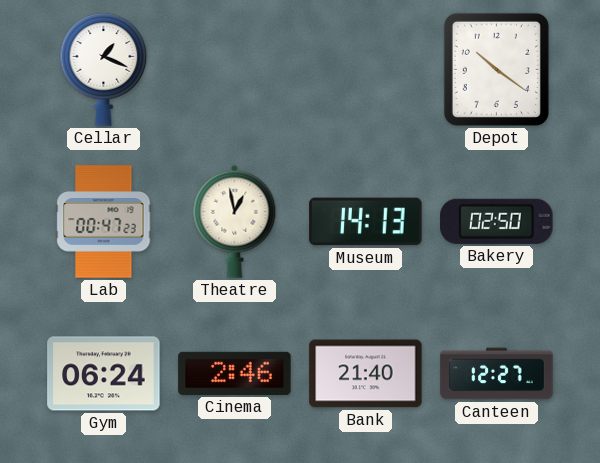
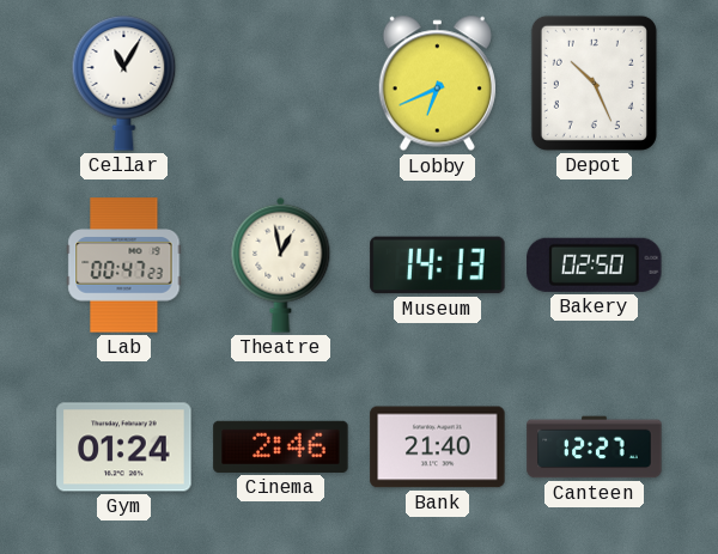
Cellar: 1:19 -> 11:05
Lobby: none -> 6:41
Depot: 10:21 -> 10:26
Gym: 06:24 -> 01:24
